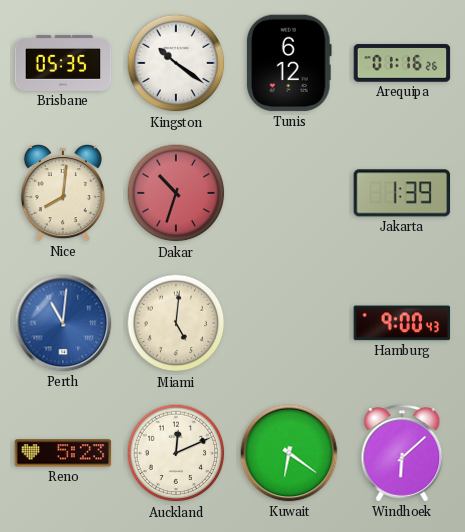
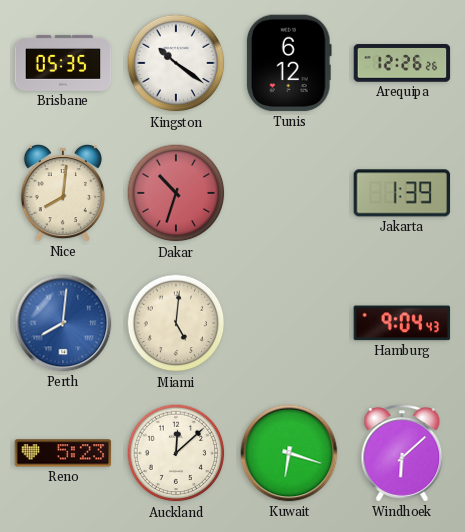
Arequipa: 01:16 -> 12:26
Perth: 11:01 -> 8:01
Hamburg: 9:00 -> 9:04
Auckland: 12:11 -> 12:08
Kuwait: 6:21 -> 6:18
